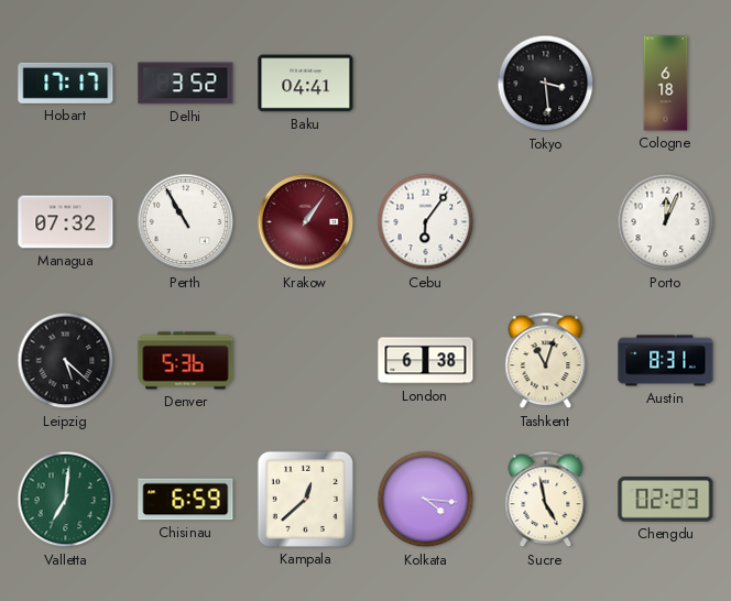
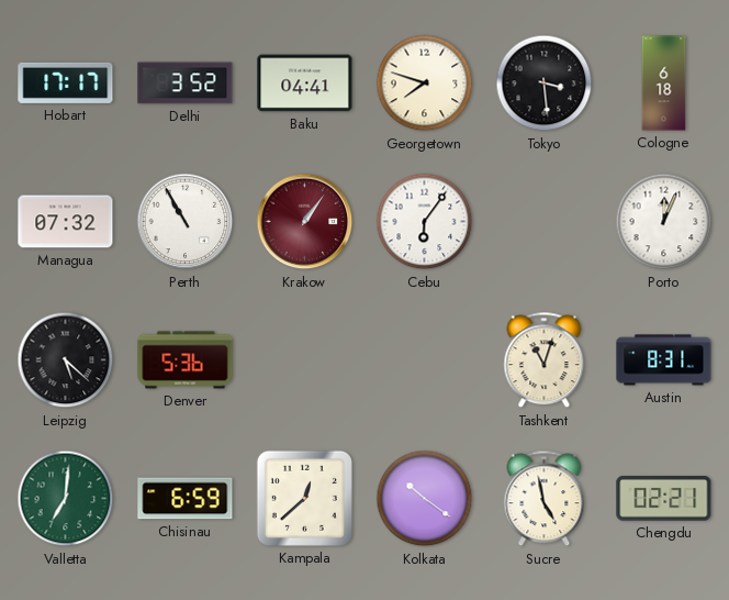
Georgetown: none -> 7:48
London: 6:38 -> none
Kolkata: 4:16 -> 10:21
Chengdu: 02:23 -> 02:21
